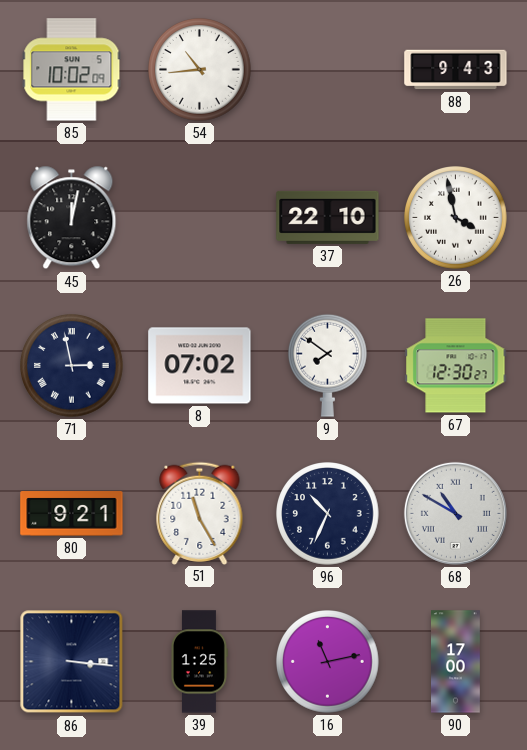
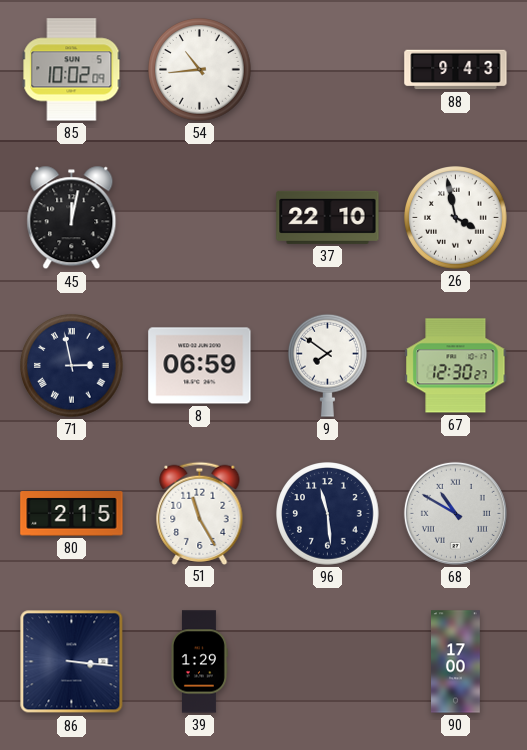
8: 07:02 -> 06:59
80: 9:21 -> 2:15
96: 10:34 -> 11:29
39: 1:25 -> 1:29
16: 11:13 -> none
